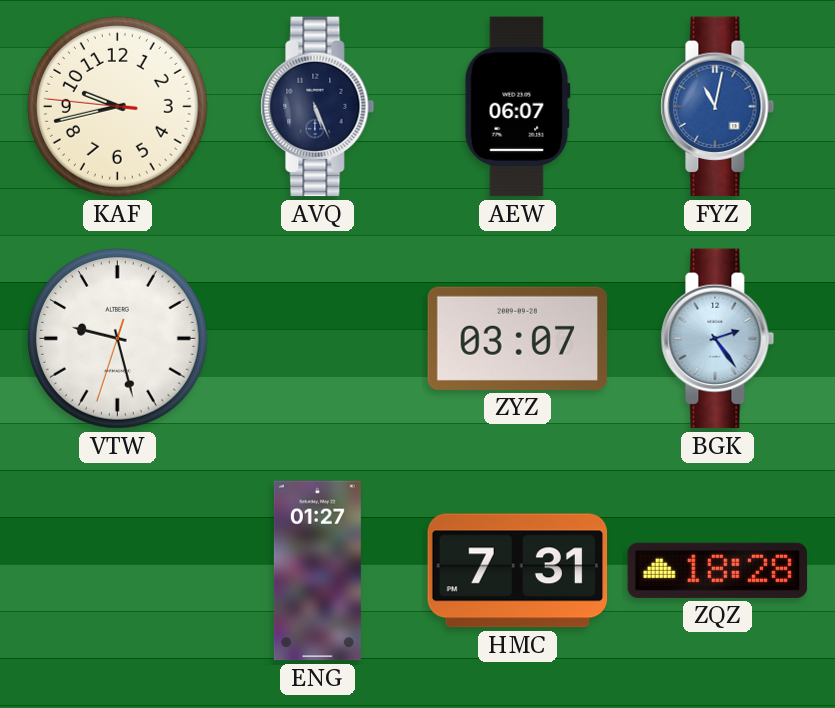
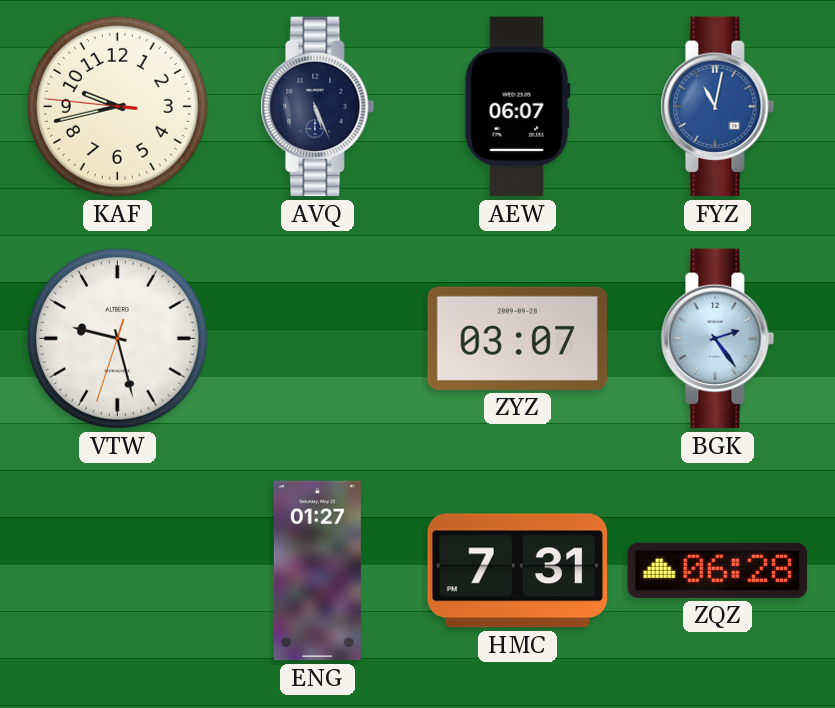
ZQZ: 18:28 -> 06:28
